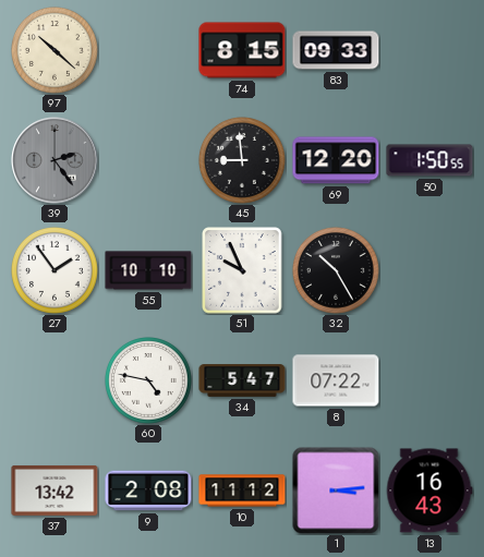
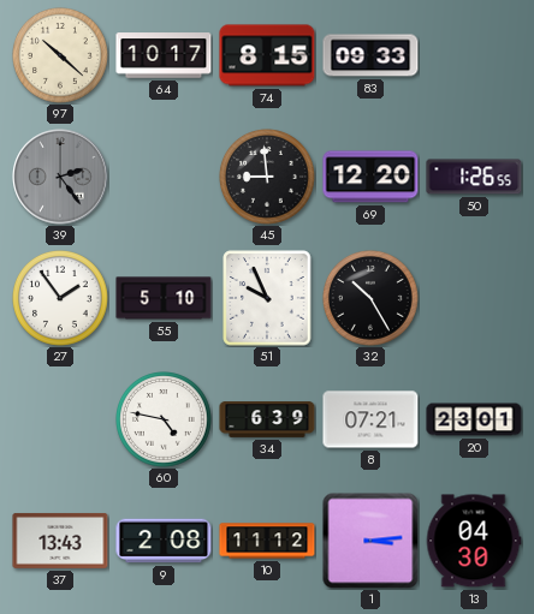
64: none -> 10:17
50: 1:50 -> 1:26
55: 10:10 -> 5:10
34: 5:47 -> 6:39
8: 07:22 -> 07:21
20: none -> 23:01
37: 13:42 -> 13:43
13: 16:43 -> 04:30
